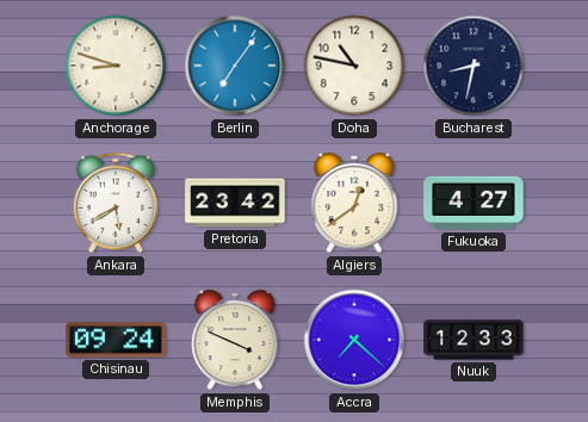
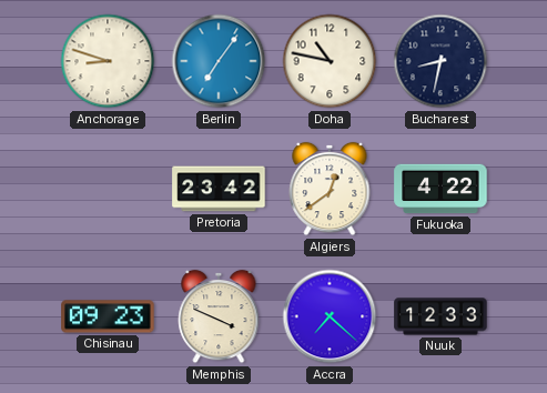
Ankara: 5:40 -> none
Fukuoka: 4:27 -> 4:22
Chisinau: 09:24 -> 09:23
